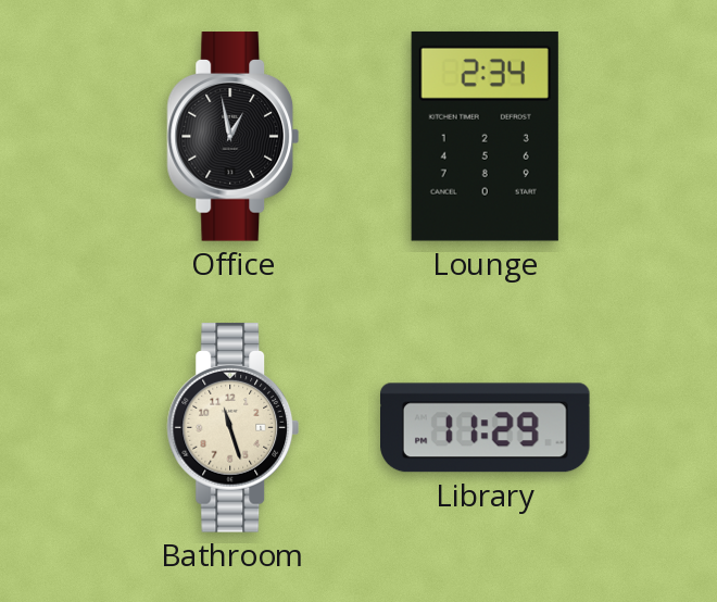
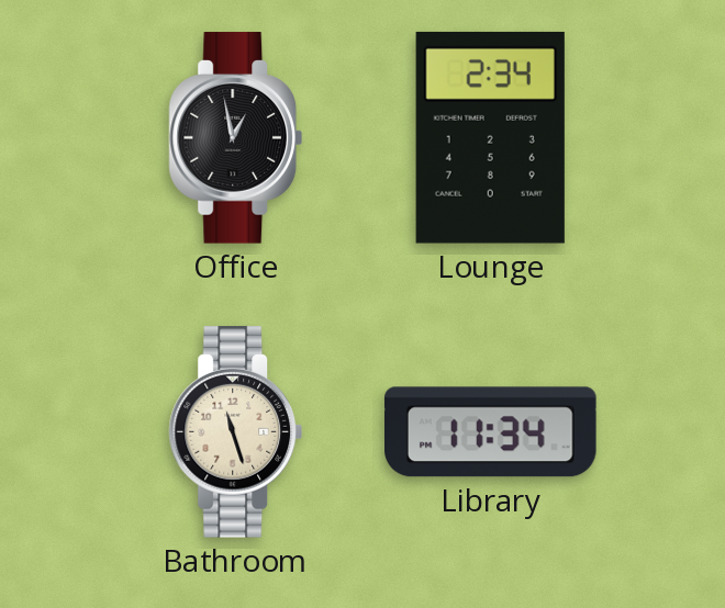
Library: 11:29 -> 11:34
